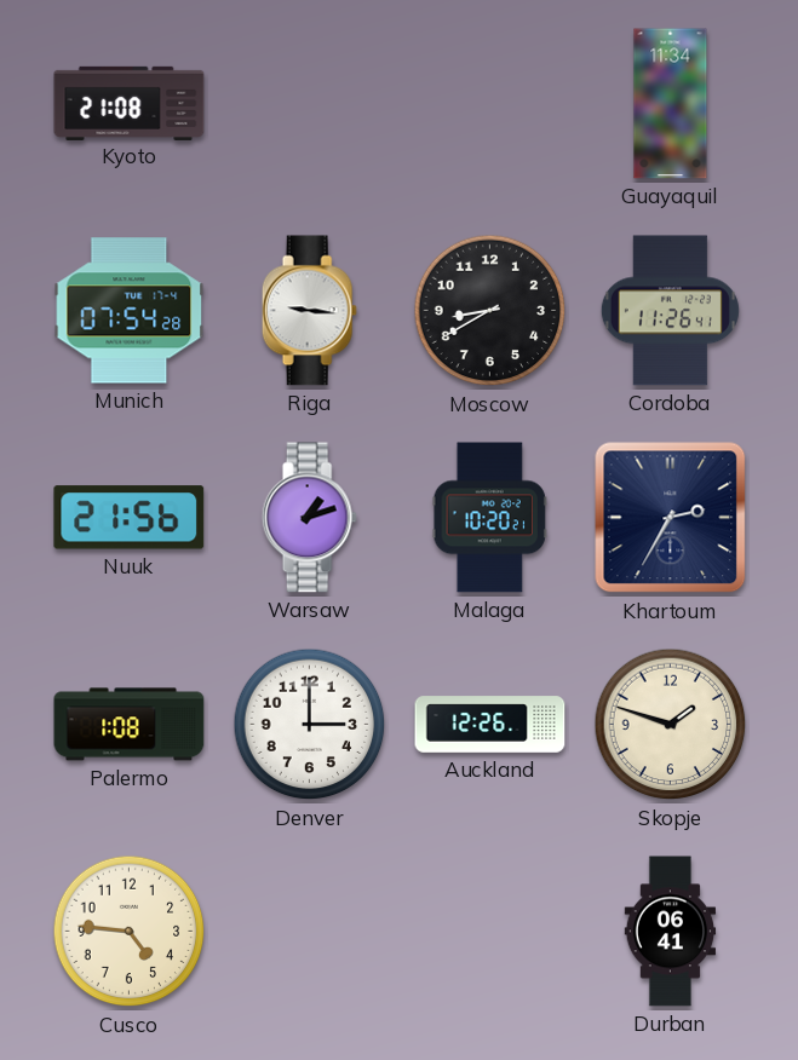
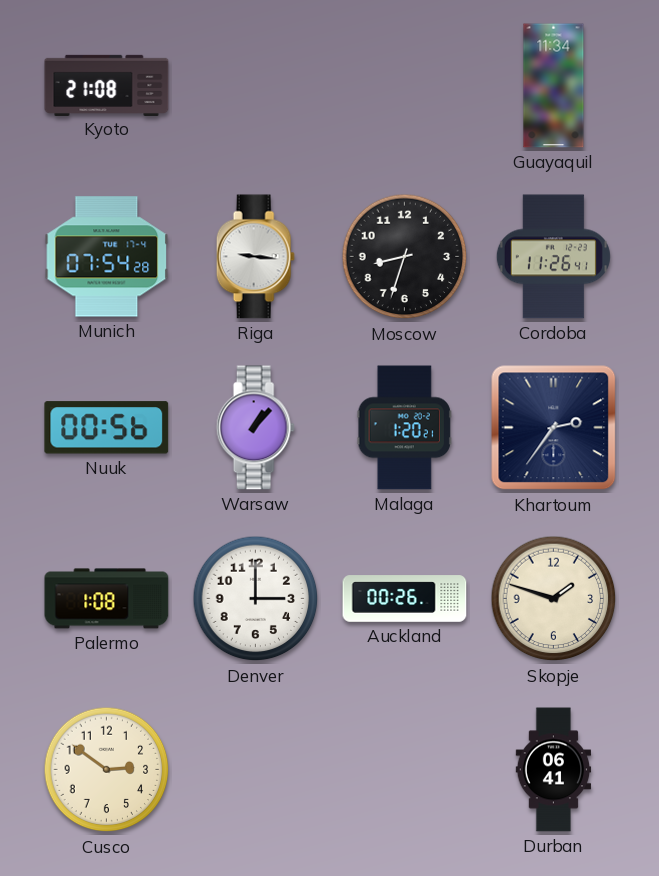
Moscow: 8:40 -> 8:33
Nuuk: 21:56 -> 00:56
Warsaw: 1:12 -> 1:07
Malaga: 10:20 -> 1:20
Khartoum: 2:35 -> 2:36
Auckland: 12:26 -> 00:26
Cusco: 4:46 -> 2:51
